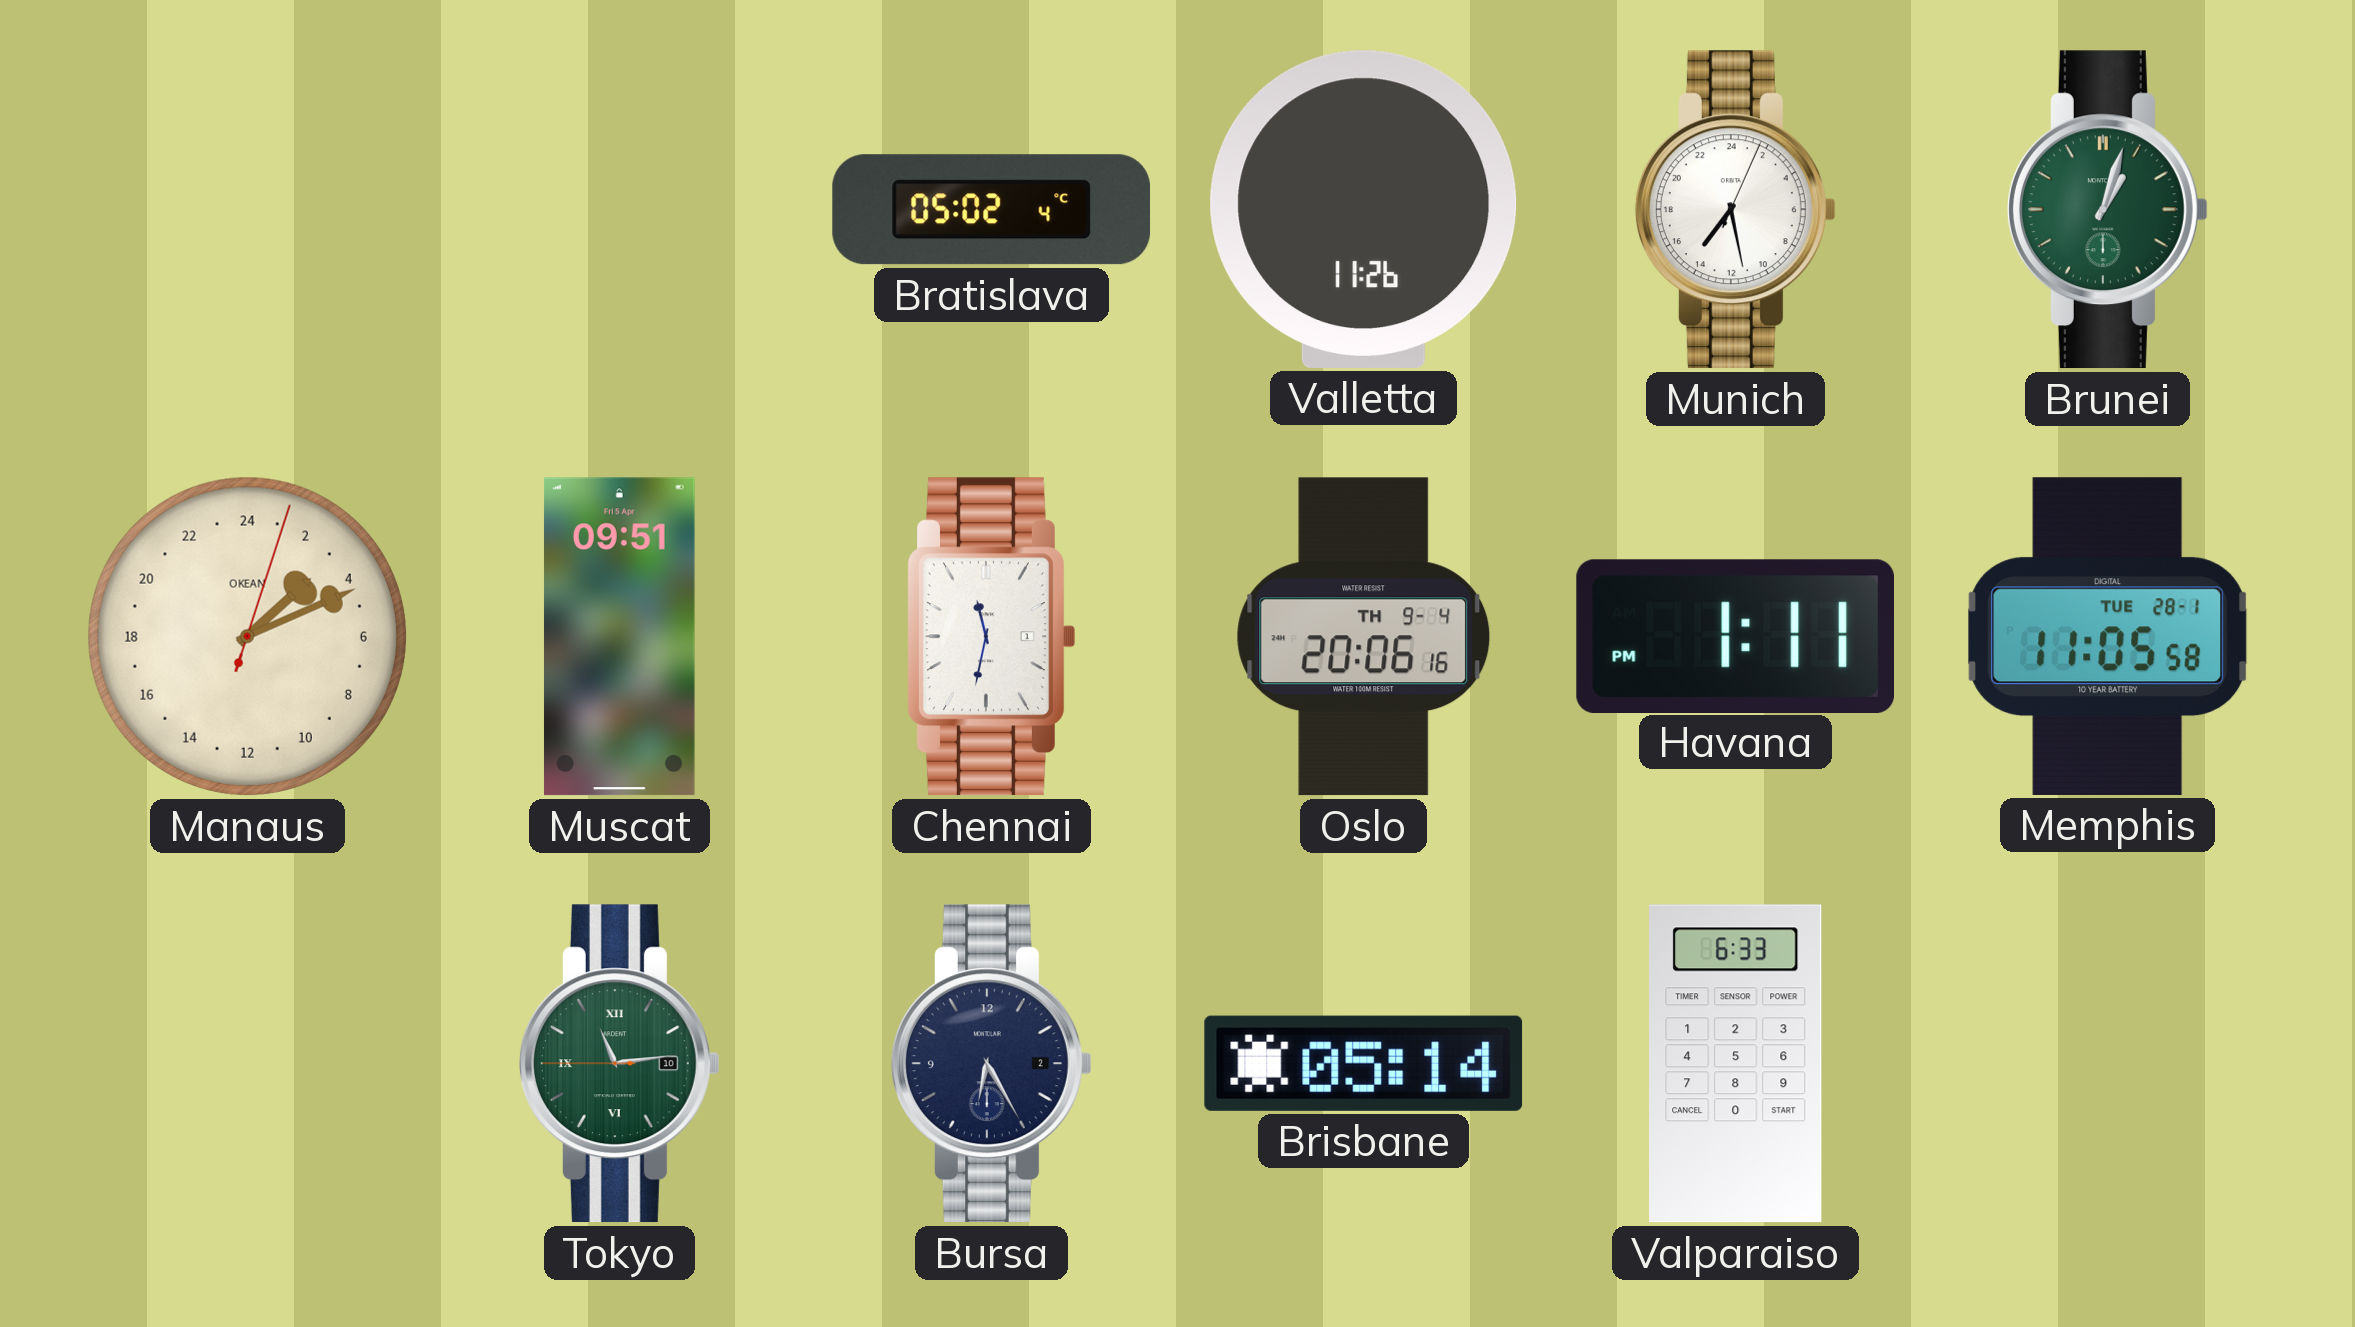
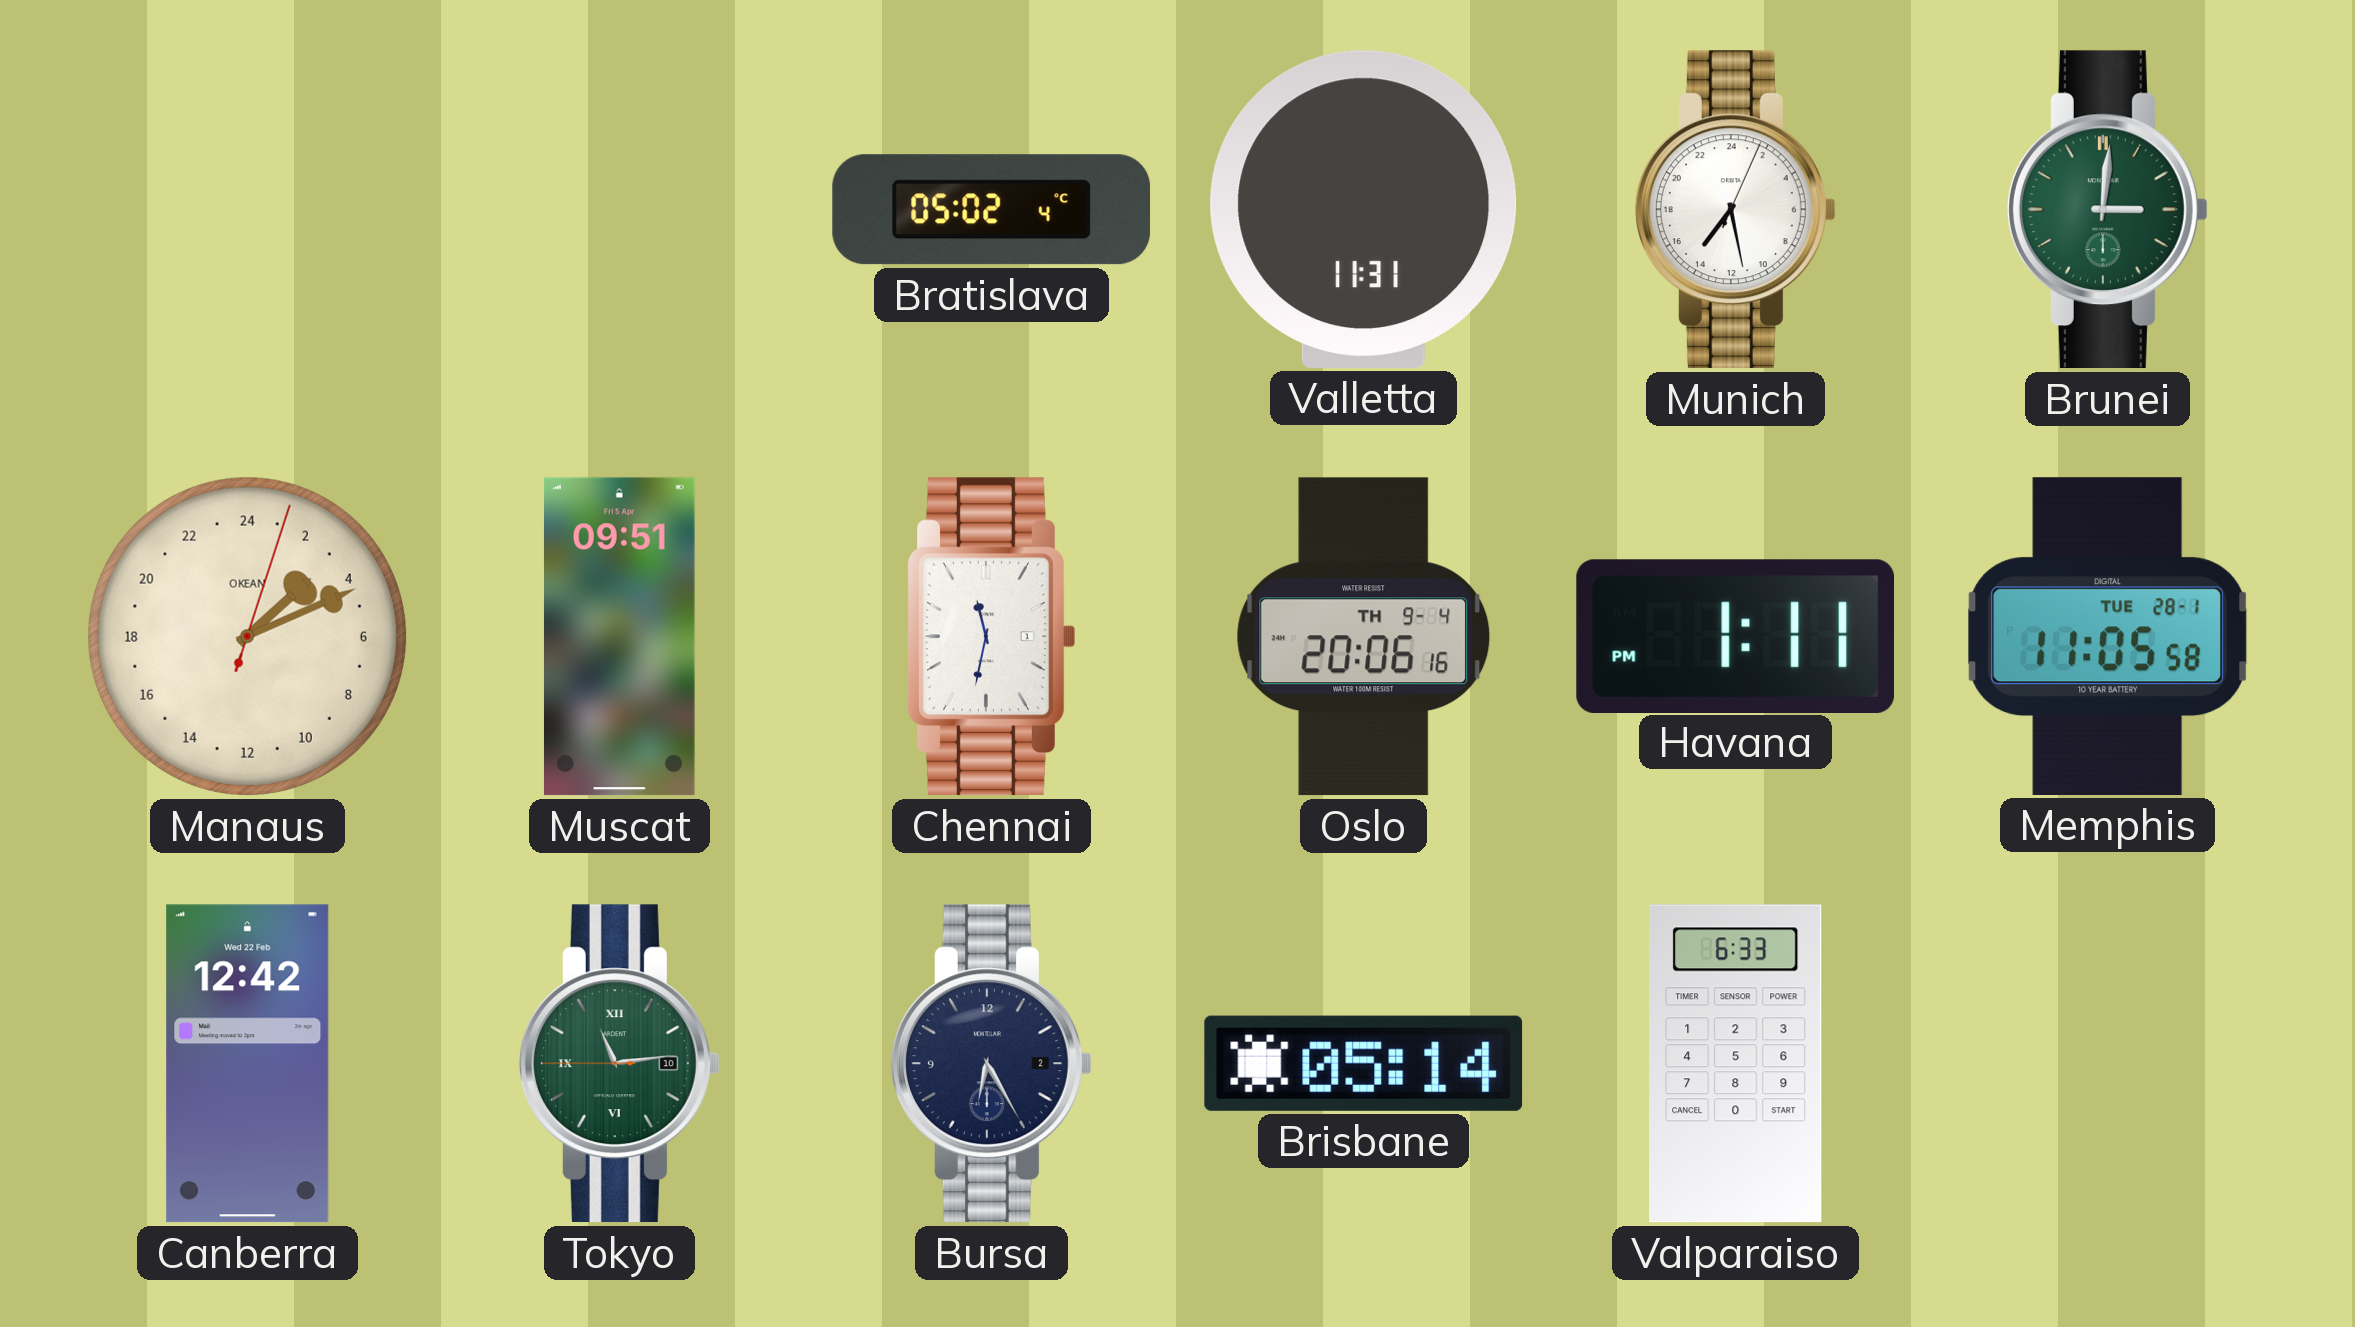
Valletta: 11:26 -> 11:31
Brunei: 1:03 -> 3:01
Canberra: none -> 12:42
